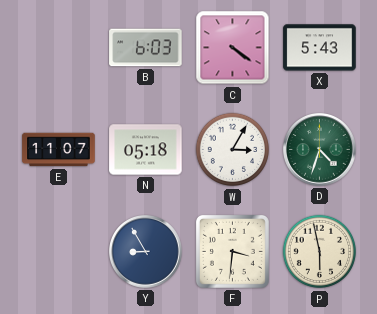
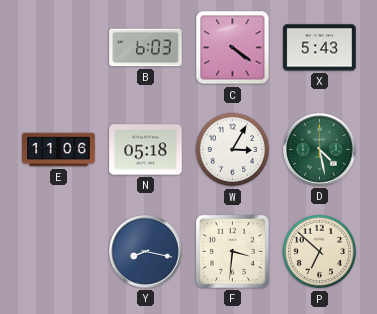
E: 11:07 -> 11:06
D: 4:33 -> 4:28
Y: 8:55 -> 8:17
P: 5:58 -> 6:52
